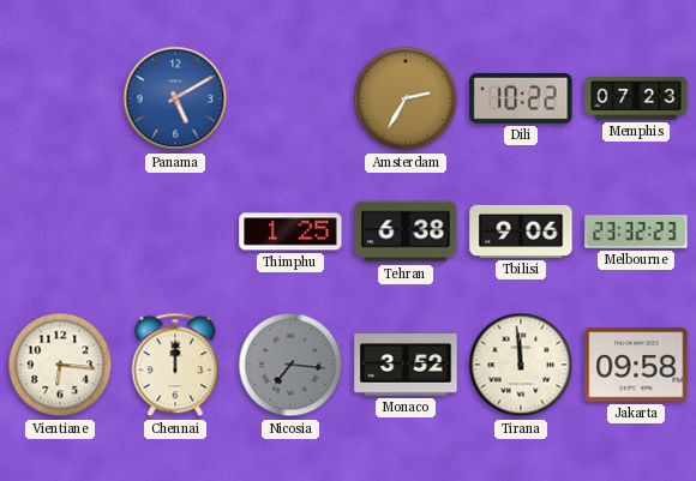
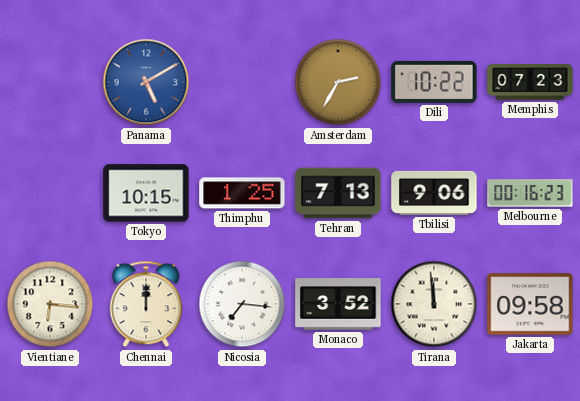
Tokyo: none -> 10:15
Tehran: 6:38 -> 7:13
Melbourne: 23:32 -> 00:16
Nicosia dial: grey -> white
